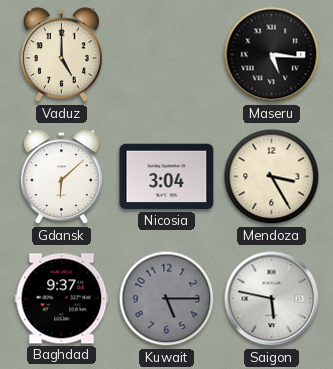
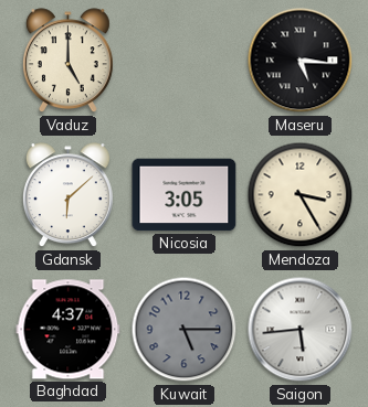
Nicosia: 3:04 -> 3:05
Baghdad: 9:37 -> 4:37
Saigon: 5:47 -> 5:44
